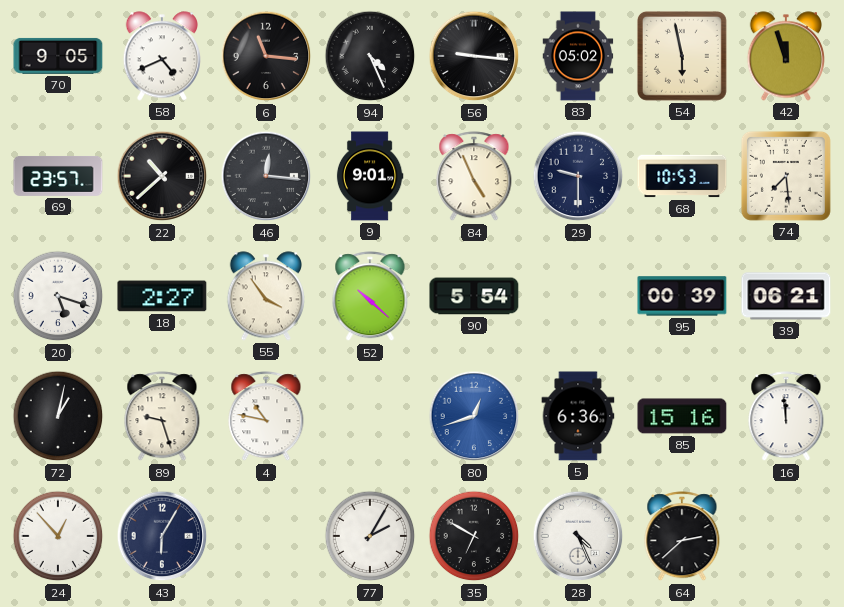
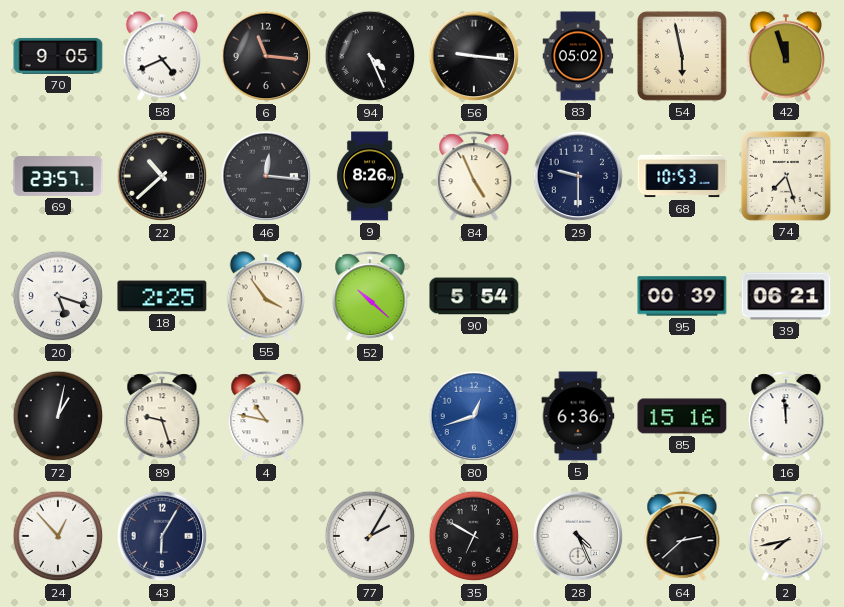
9: 9:01 -> 8:26
74: 7:29 -> 7:27
18: 2:27 -> 2:25
2: none -> 7:43
